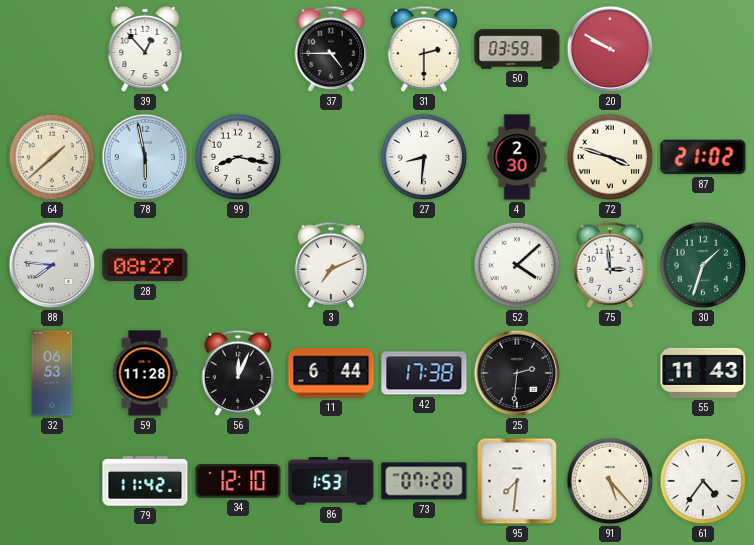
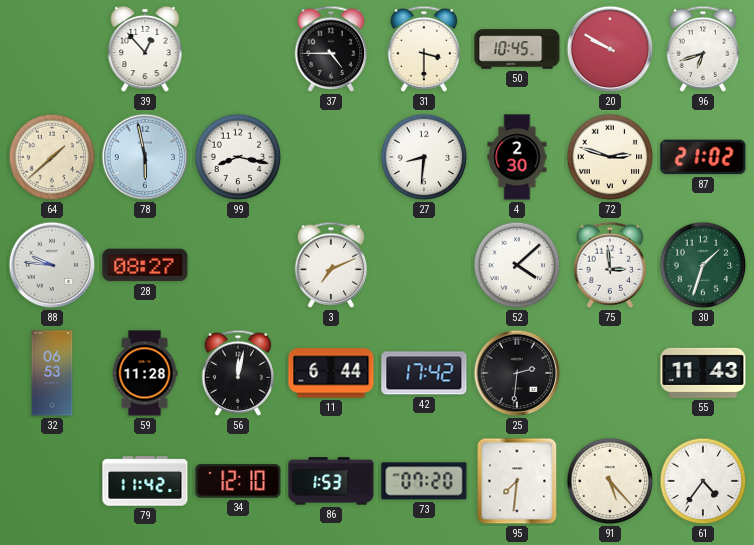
31: 2:30 -> 3:30
50: 03:59 -> 10:45
96: none -> 6:42
72: 3:48 -> 2:48
88: 7:46 -> 9:46
56: 12:04 -> 12:02
42: 17:38 -> 17:42
